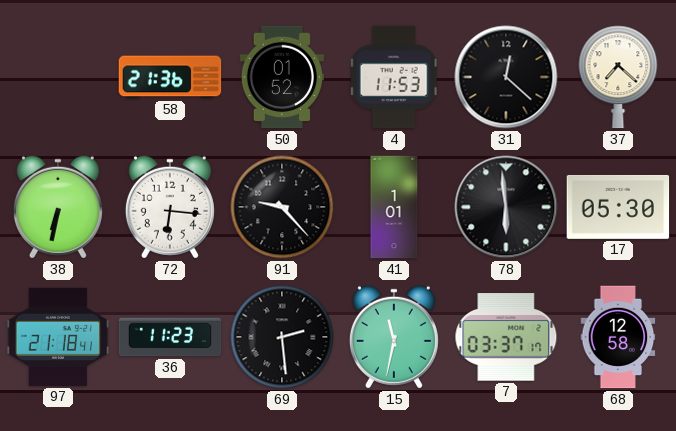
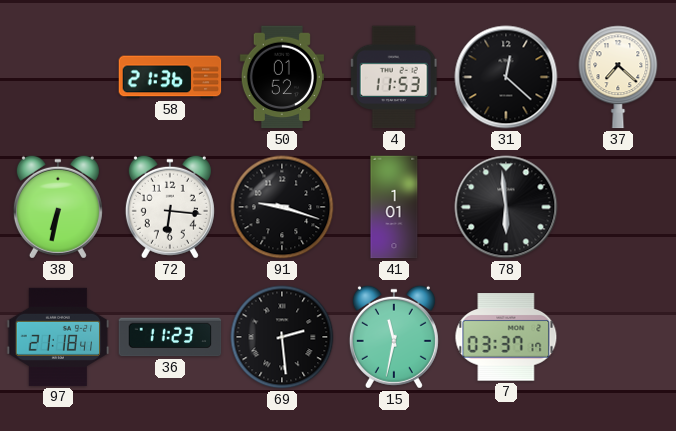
91: 9:23 -> 9:18
17: 05:30 -> none
68: 12:58 -> none
